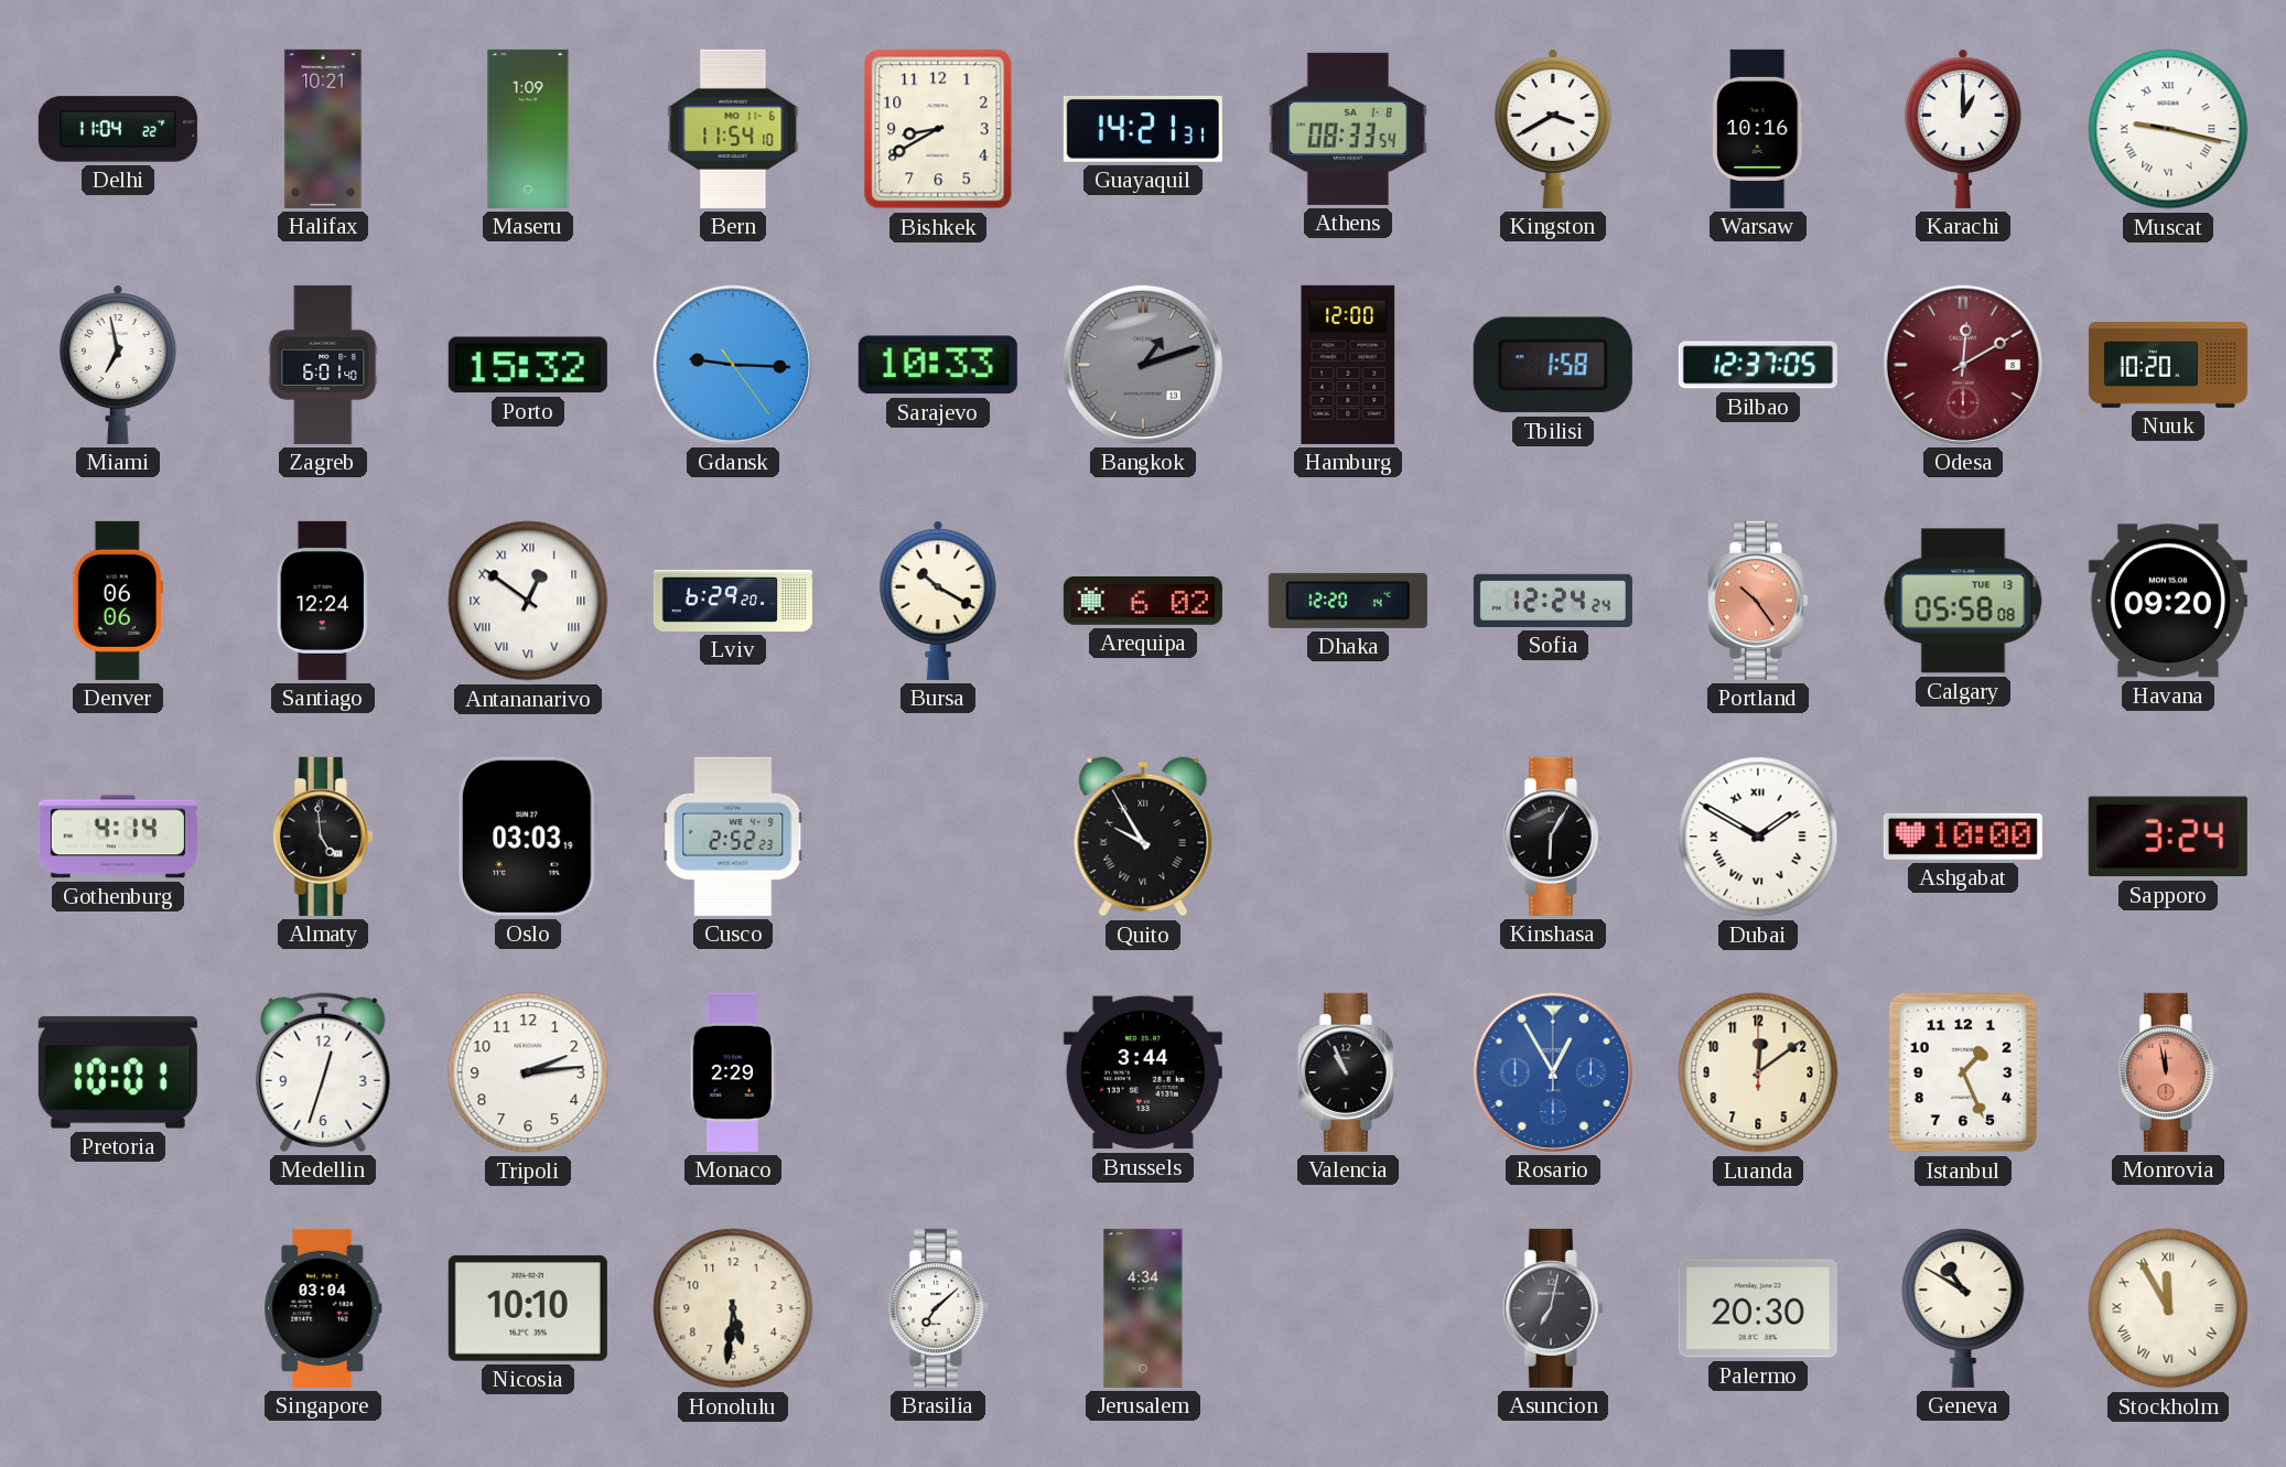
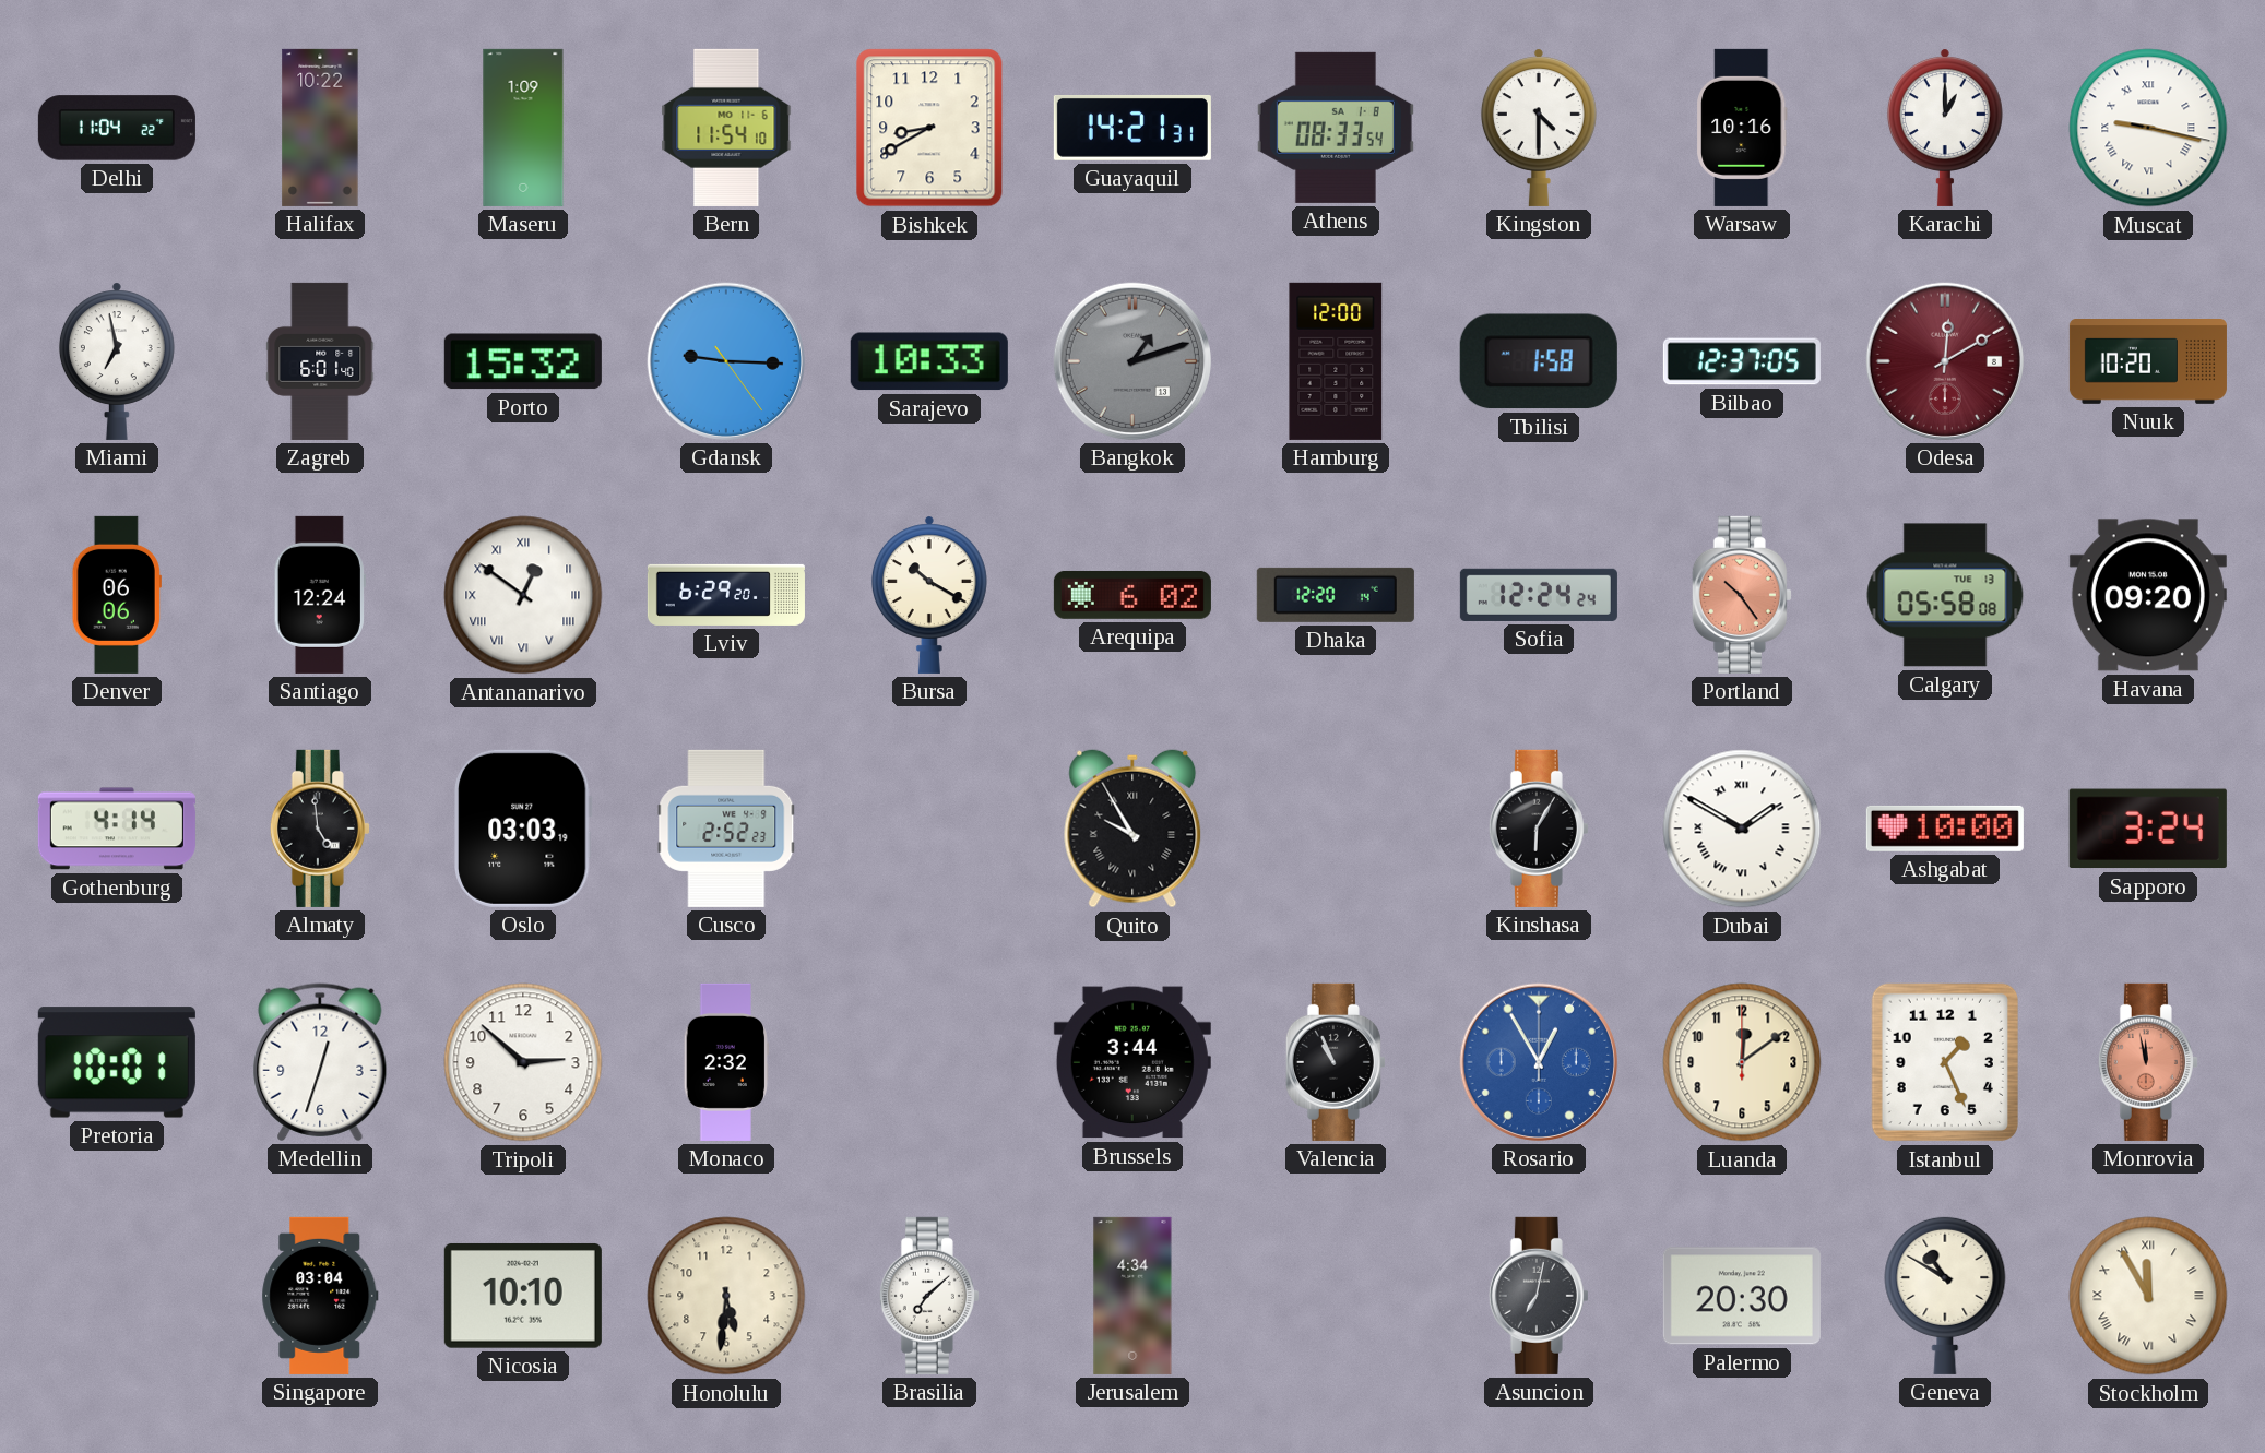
Halifax: 10:21 -> 10:22
Kingston: 3:40 -> 4:30
Tripoli: 2:14 -> 2:52
Monaco: 2:29 -> 2:32
